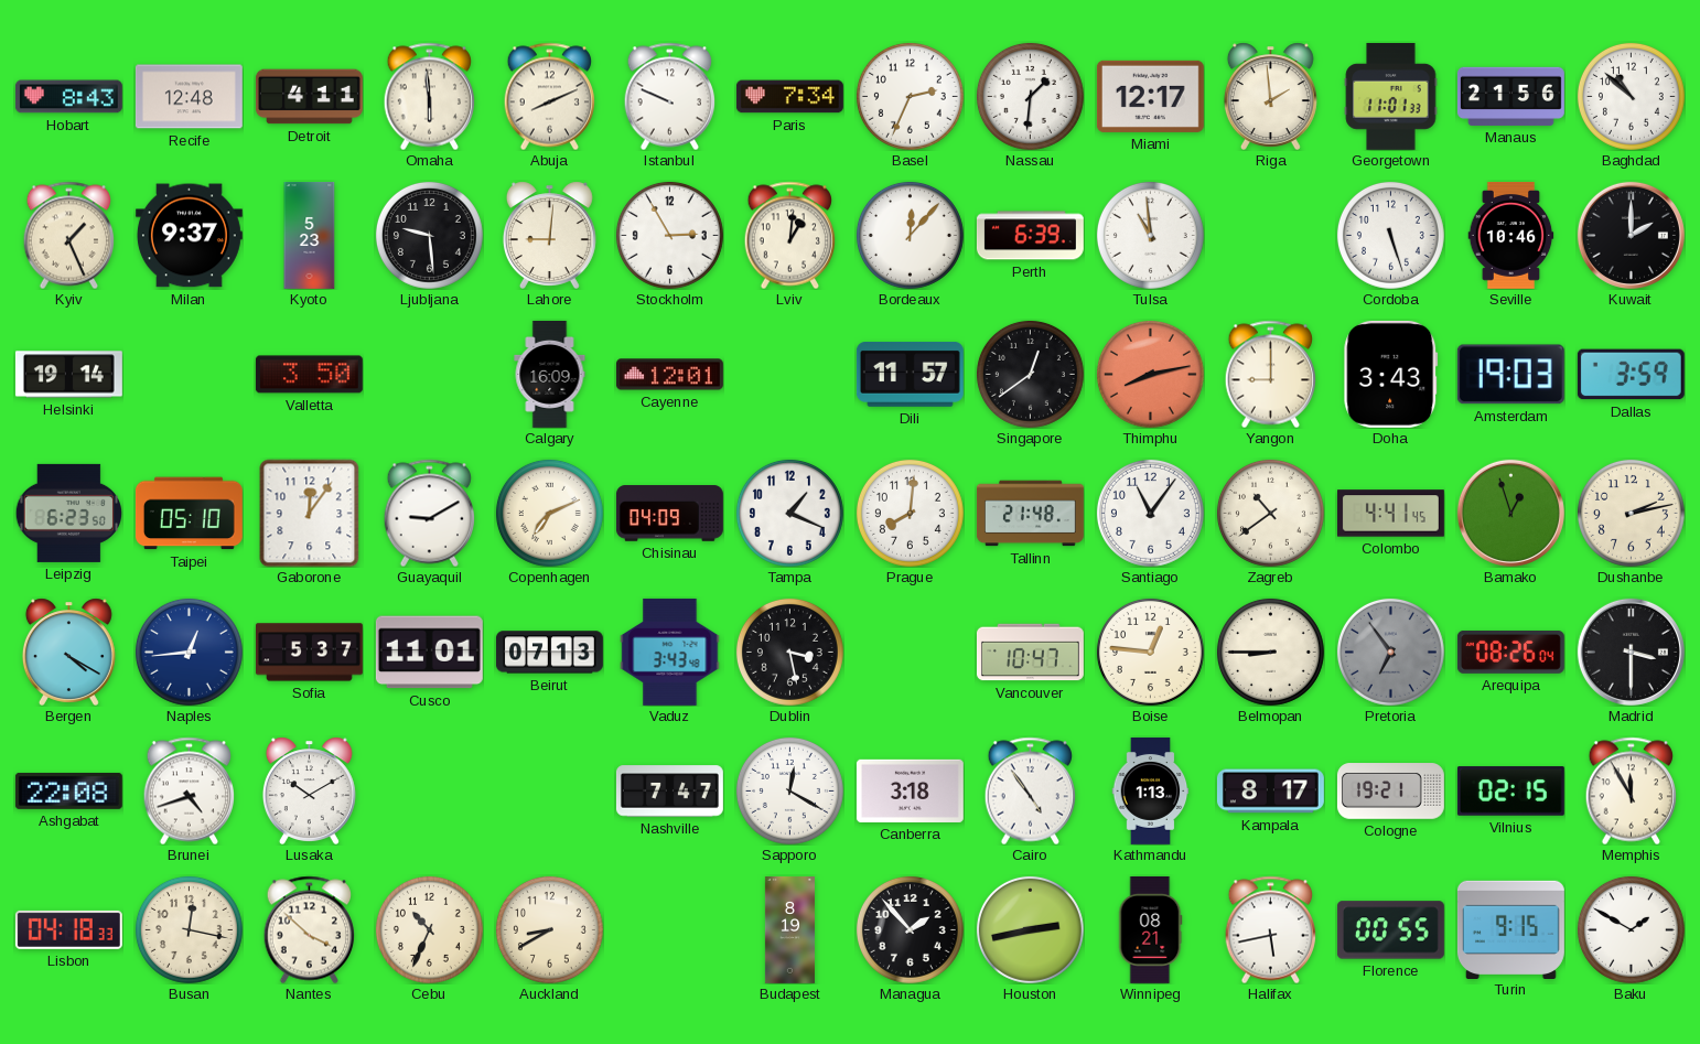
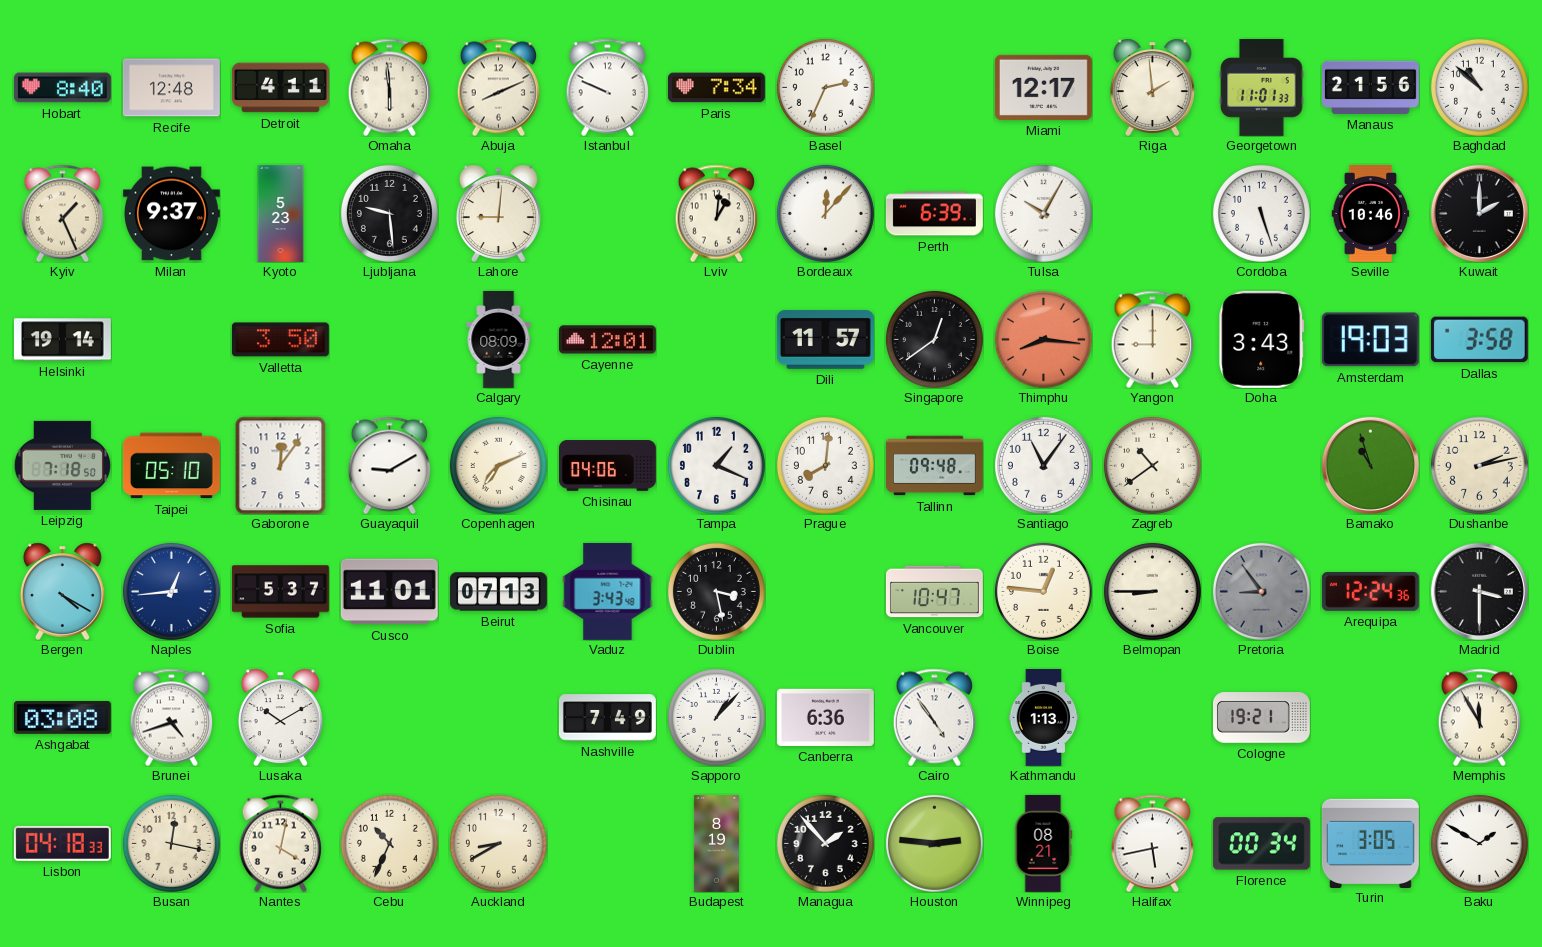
Hobart: 8:43 -> 8:40
Nassau: 1:31 -> none
Stockholm: 2:55 -> none
Tulsa: 10:59 -> 10:05
Calgary: 16:09 -> 08:09
Thimphu: 8:13 -> 8:16
Dallas: 3:59 -> 3:58
Leipzig: 6:23 -> 7:18
Chisinau: 04:09 -> 04:06
Tallinn: 21:48 -> 09:48
Colombo: 4:41 -> none
Bamako: 12:57 -> 10:57
Pretoria: 6:54 -> 8:54
Arequipa: 08:26 -> 12:24
Ashgabat: 22:08 -> 03:08
Nashville: 7:47 -> 7:49
Sapporo: 12:20 -> 1:07
Canberra: 3:18 -> 6:36
Kampala: 8:17 -> none
Vilnius: 02:15 -> none
Nantes: 3:52 -> 4:02
Houston: 2:43 -> 2:46
Florence: 00:55 -> 00:34
Turin: 9:15 -> 3:05
